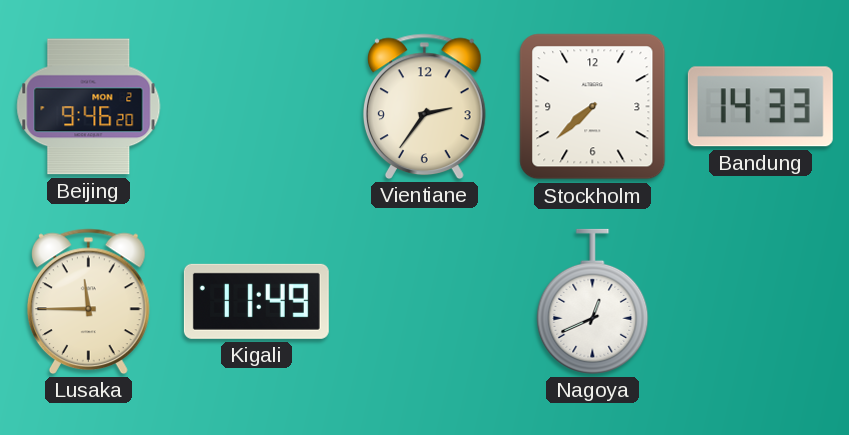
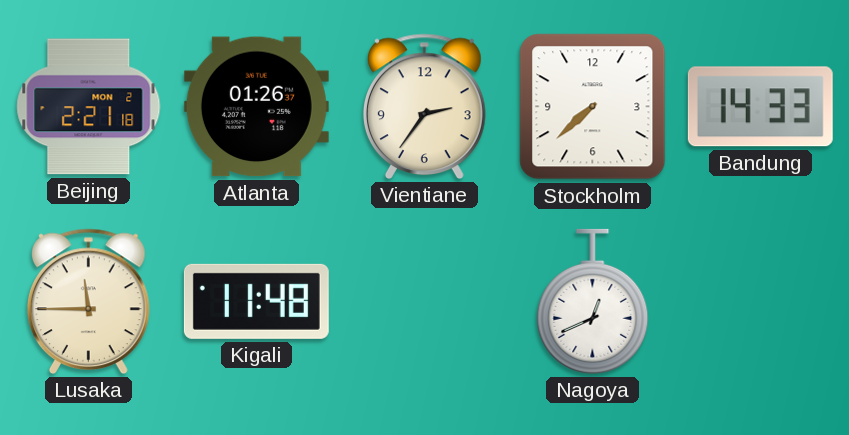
Beijing: 9:46 -> 2:21
Atlanta: none -> 01:26
Kigali: 11:49 -> 11:48
